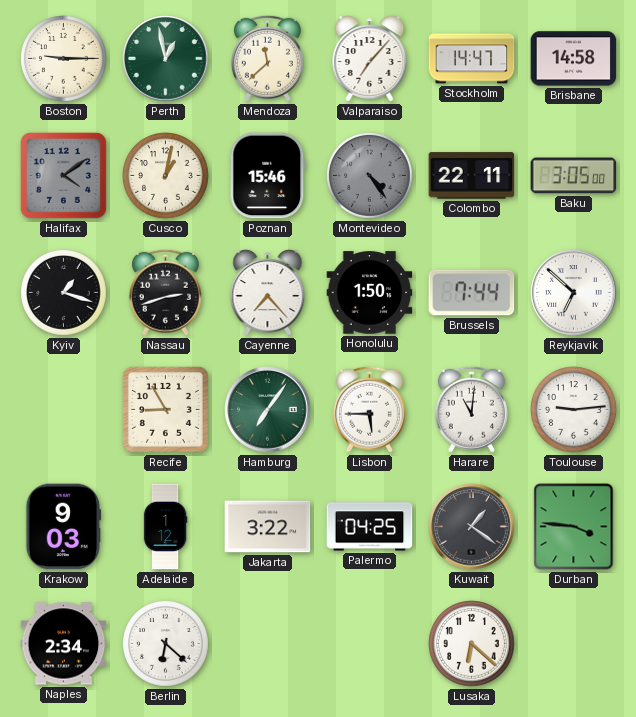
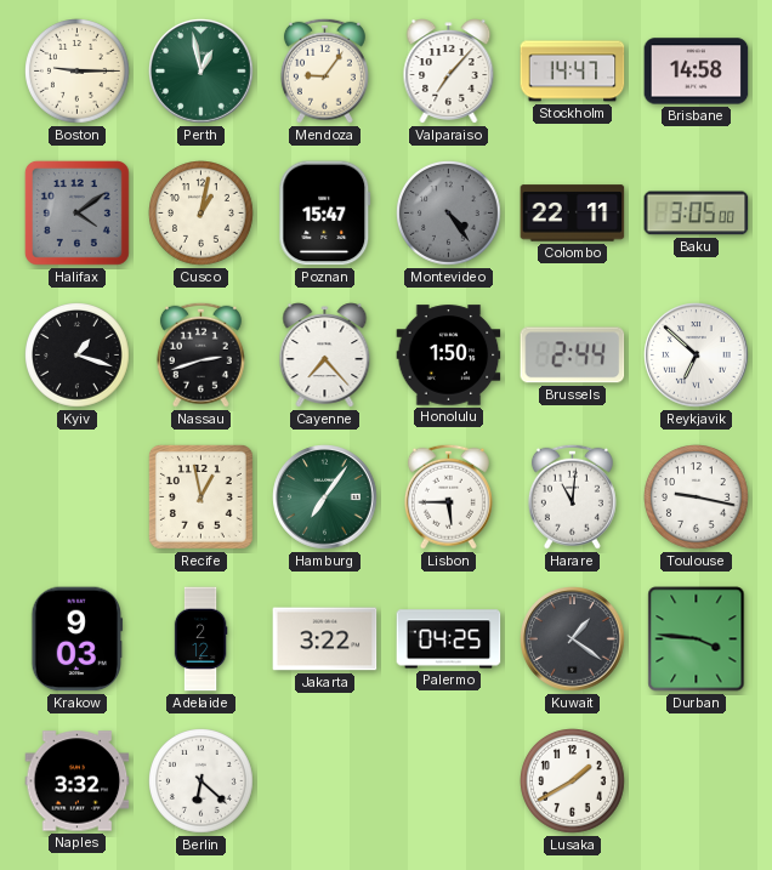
Mendoza: 11:38 -> 9:06
Poznan: 15:46 -> 15:47
Brussels: 7:44 -> 2:44
Recife: 8:55 -> 12:58
Toulouse: 9:14 -> 9:17
Adelaide: 1:12 -> 2:12
Naples: 2:34 -> 3:32
Lusaka: 6:22 -> 1:40
